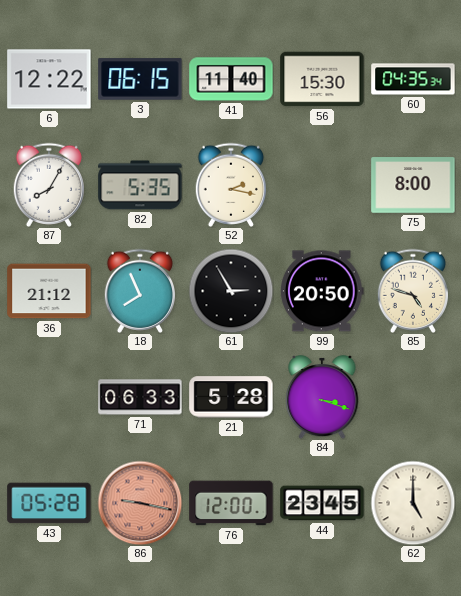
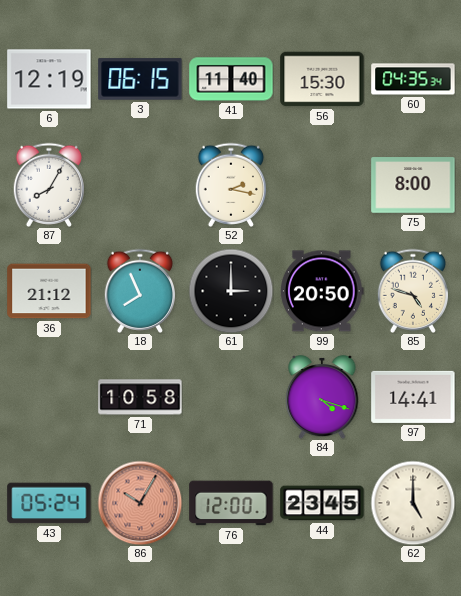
6: 12:22 -> 12:19
82: 5:35 -> none
61: 2:55 -> 3:00
71: 06:33 -> 10:58
21: 5:28 -> none
84: 3:18 -> 4:18
97: none -> 14:41
43: 05:28 -> 05:24
86: 9:17 -> 10:05
